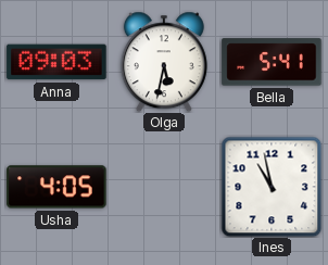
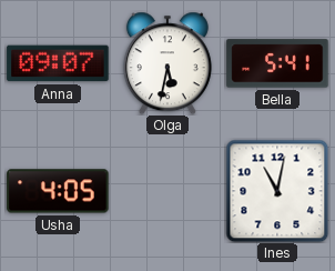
Anna: 09:03 -> 09:07
Ines: 10:58 -> 11:02
